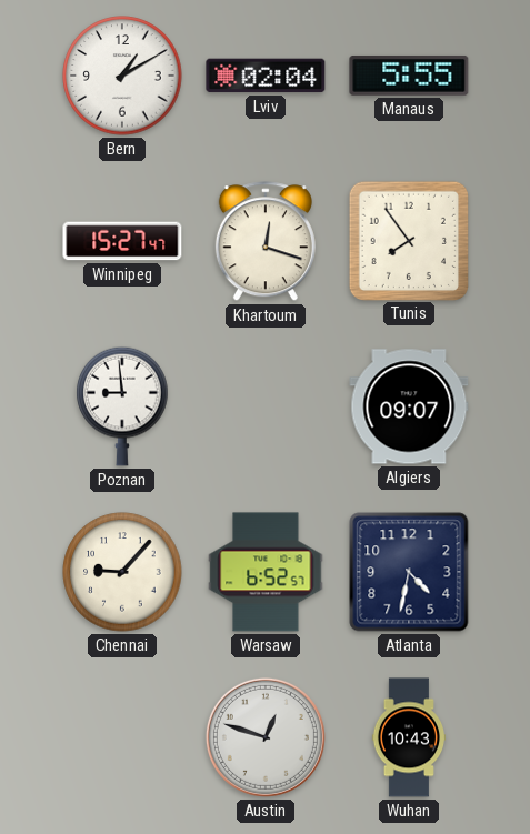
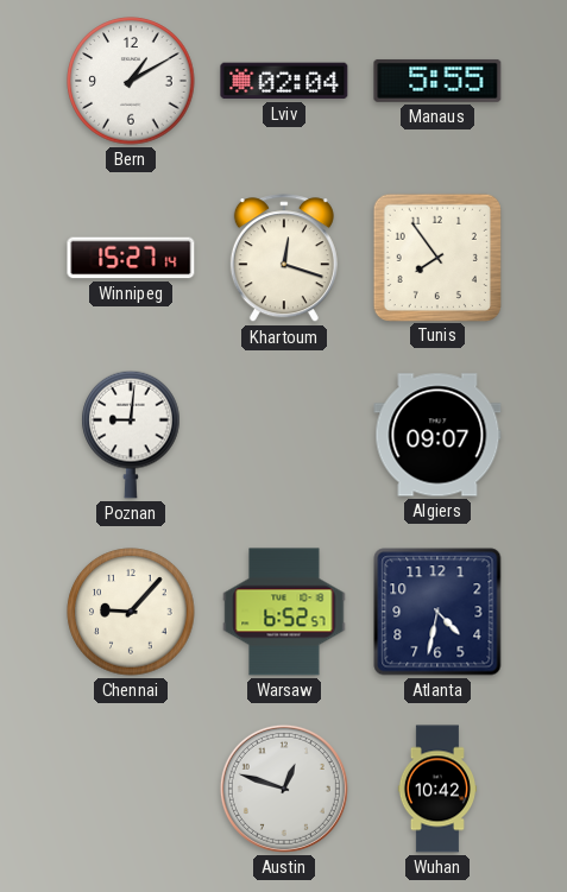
Winnipeg: 15:27:47 -> 15:27:14
Poznan: 8:59 -> 9:01
Wuhan: 10:43 -> 10:42
